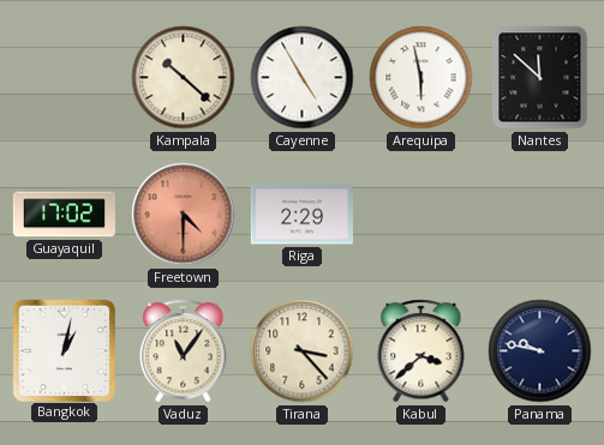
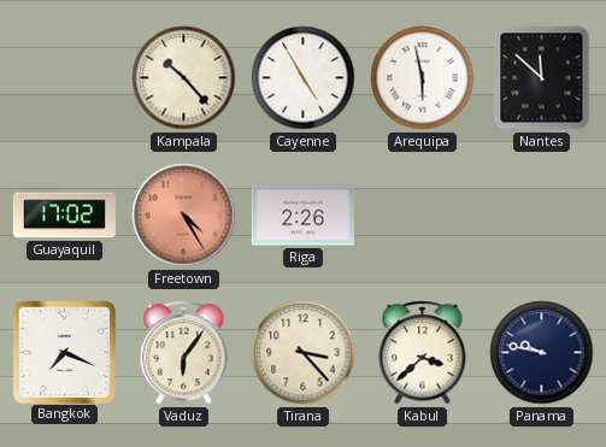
Kampala: 10:22 -> 10:23
Freetown: 4:30 -> 4:25
Riga: 2:29 -> 2:26
Bangkok: 1:02 -> 7:19
Vaduz: 11:06 -> 6:06
